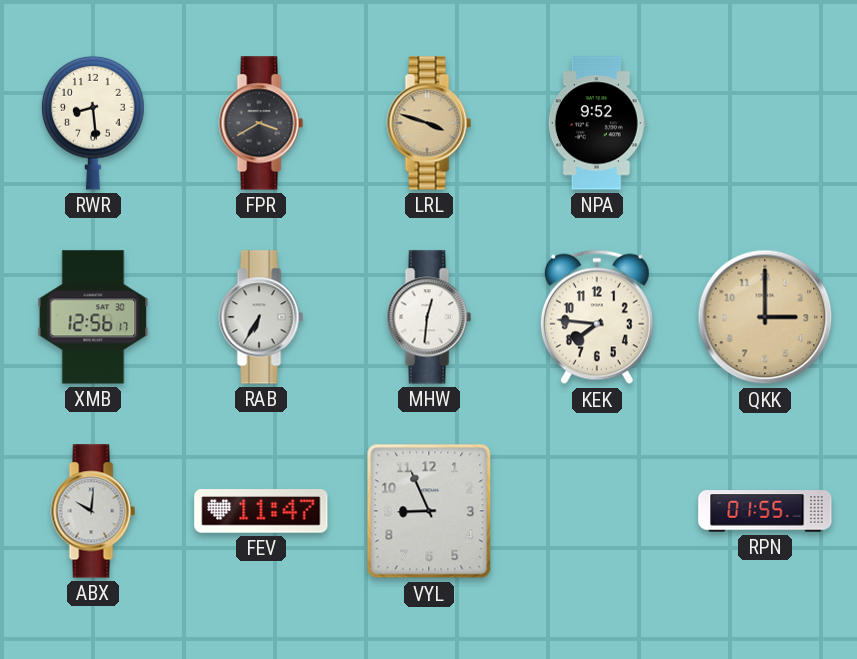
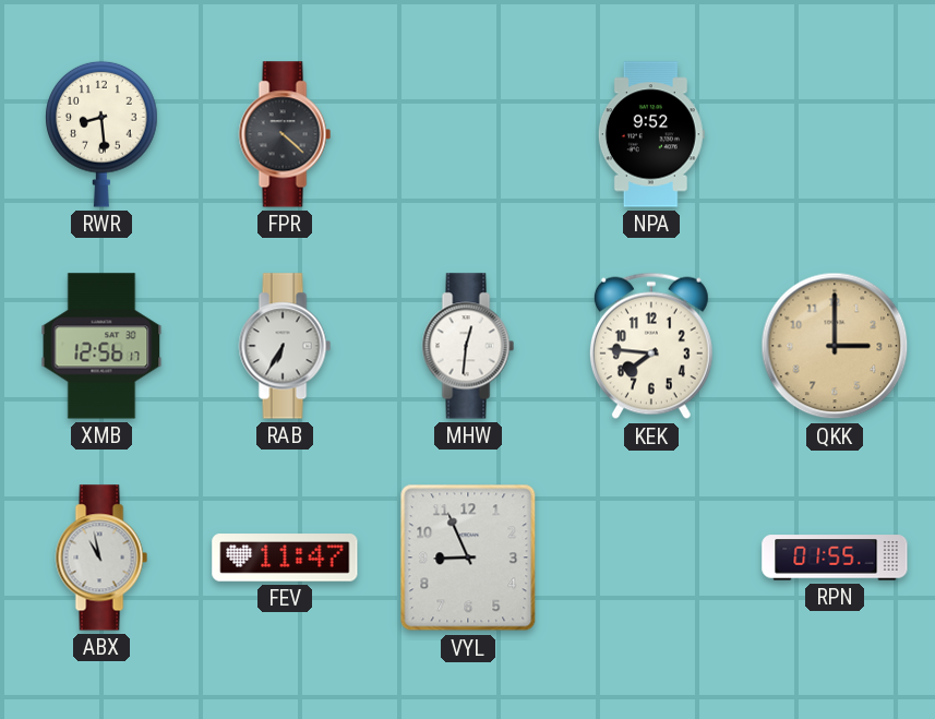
FPR: 3:40 -> 4:22
LRL: 3:48 -> none
ABX: 10:01 -> 10:58
